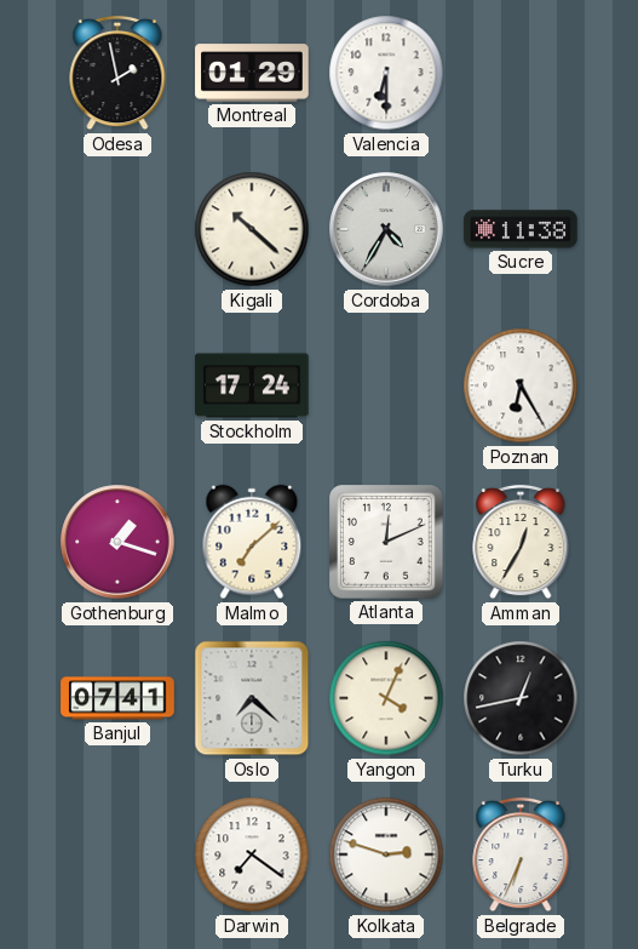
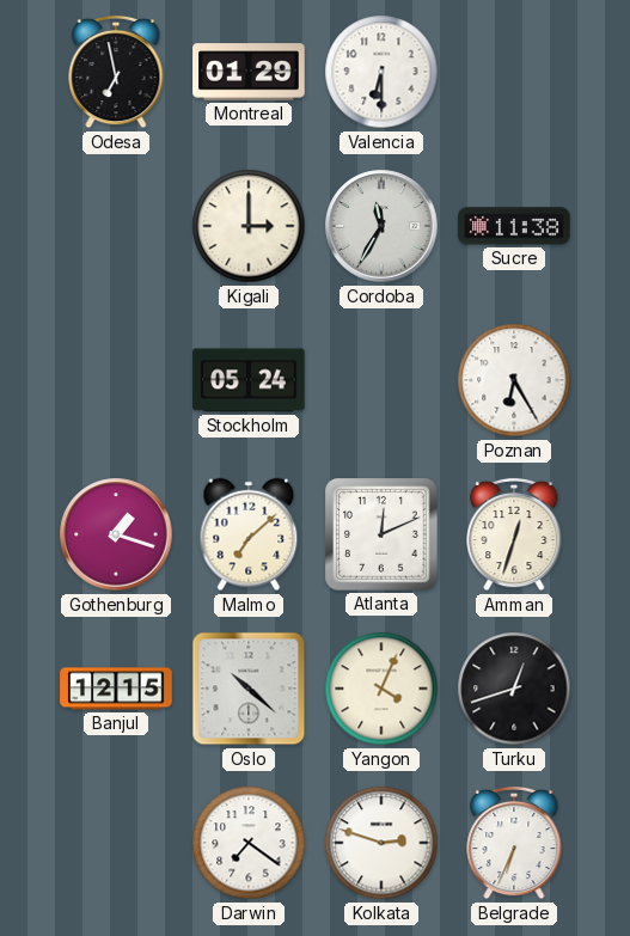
Odesa: 1:58 -> 6:58
Kigali: 10:22 -> 3:00
Cordoba: 4:35 -> 11:35
Stockholm: 17:24 -> 05:24
Amman: 12:35 -> 12:33
Banjul: 07:41 -> 12:15
Oslo: 7:22 -> 10:22
Turku: 12:43 -> 12:42
